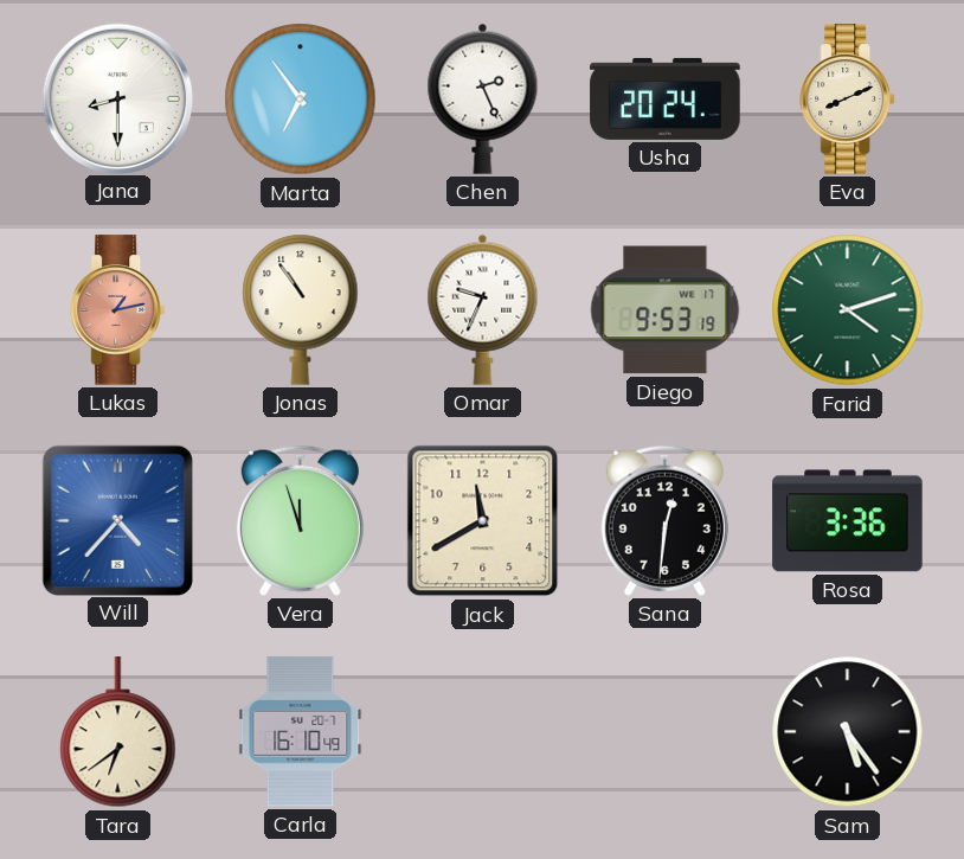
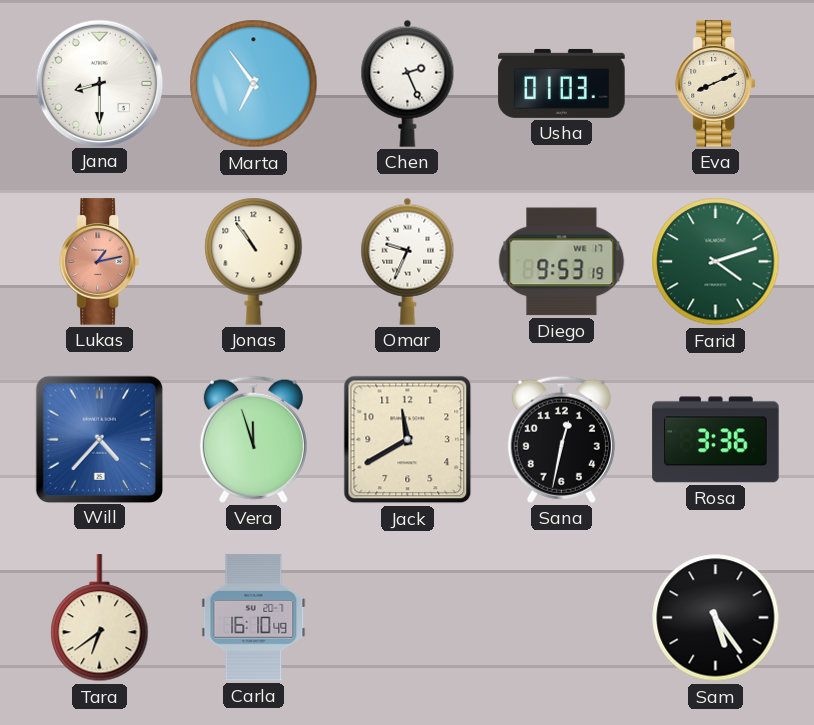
Usha: 20:24 -> 01:03
Sana: 12:31 -> 12:32
